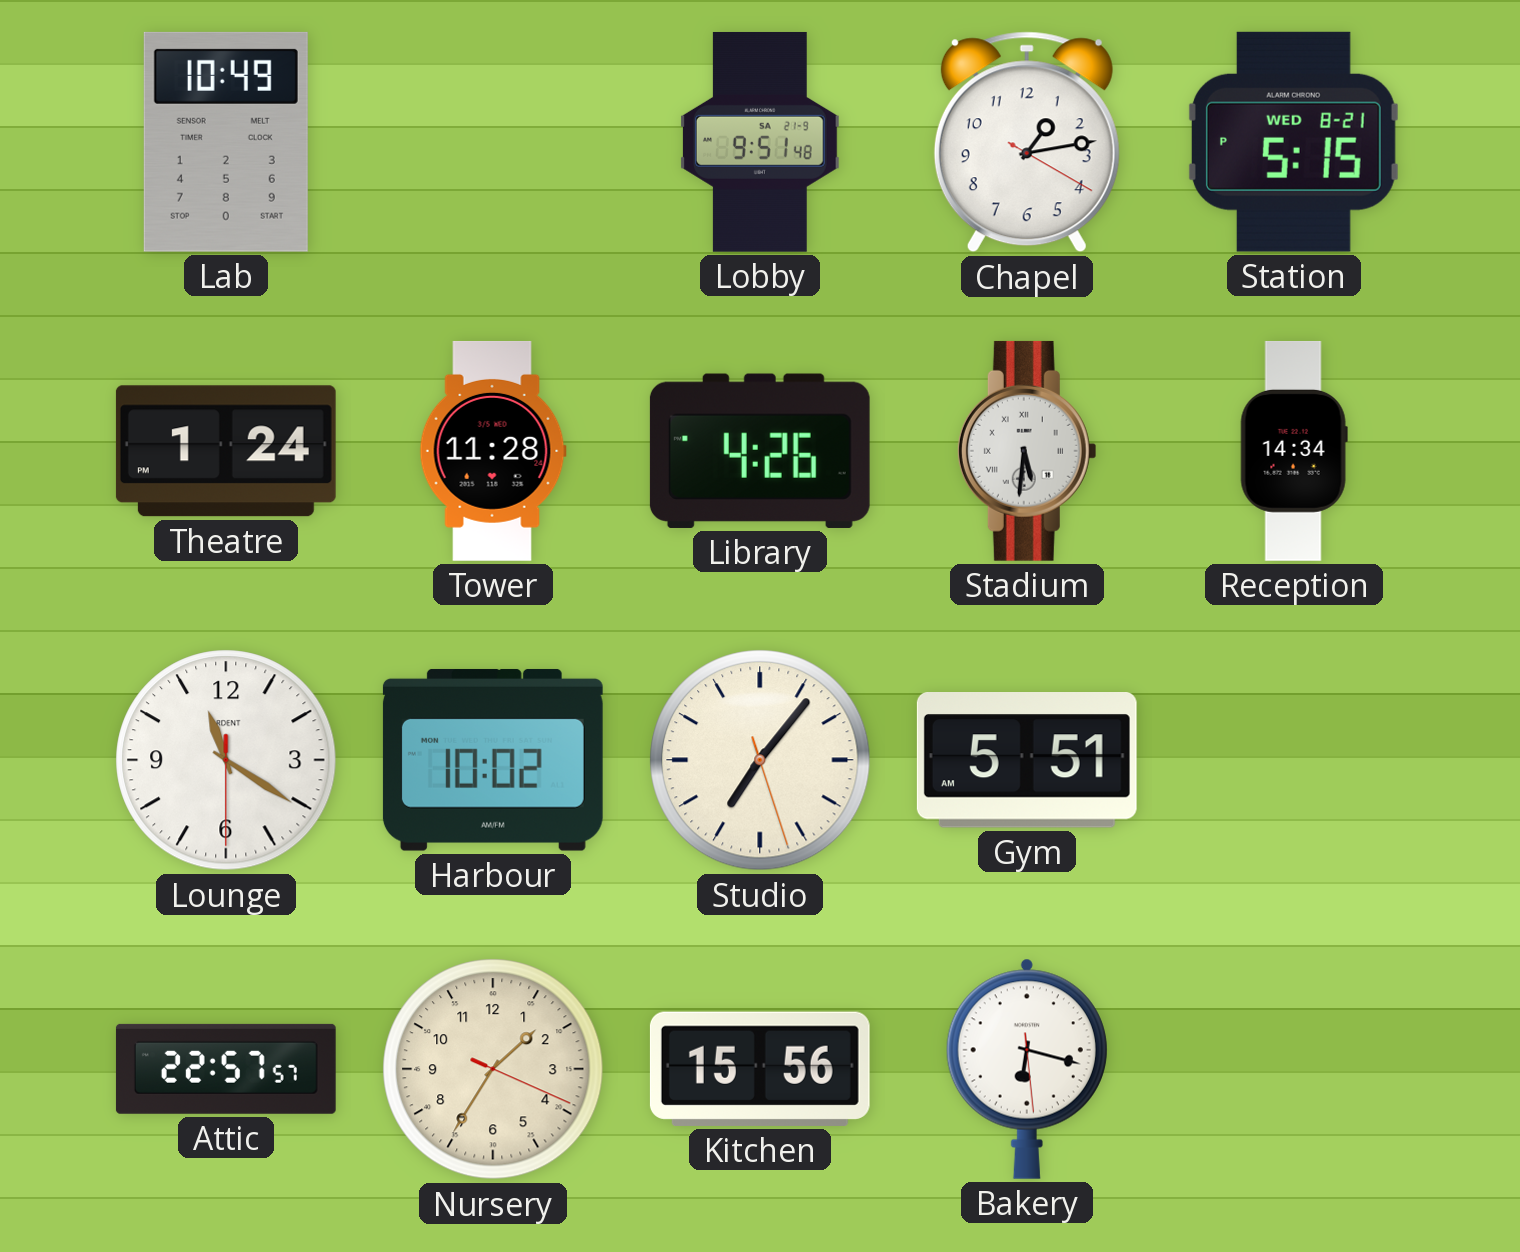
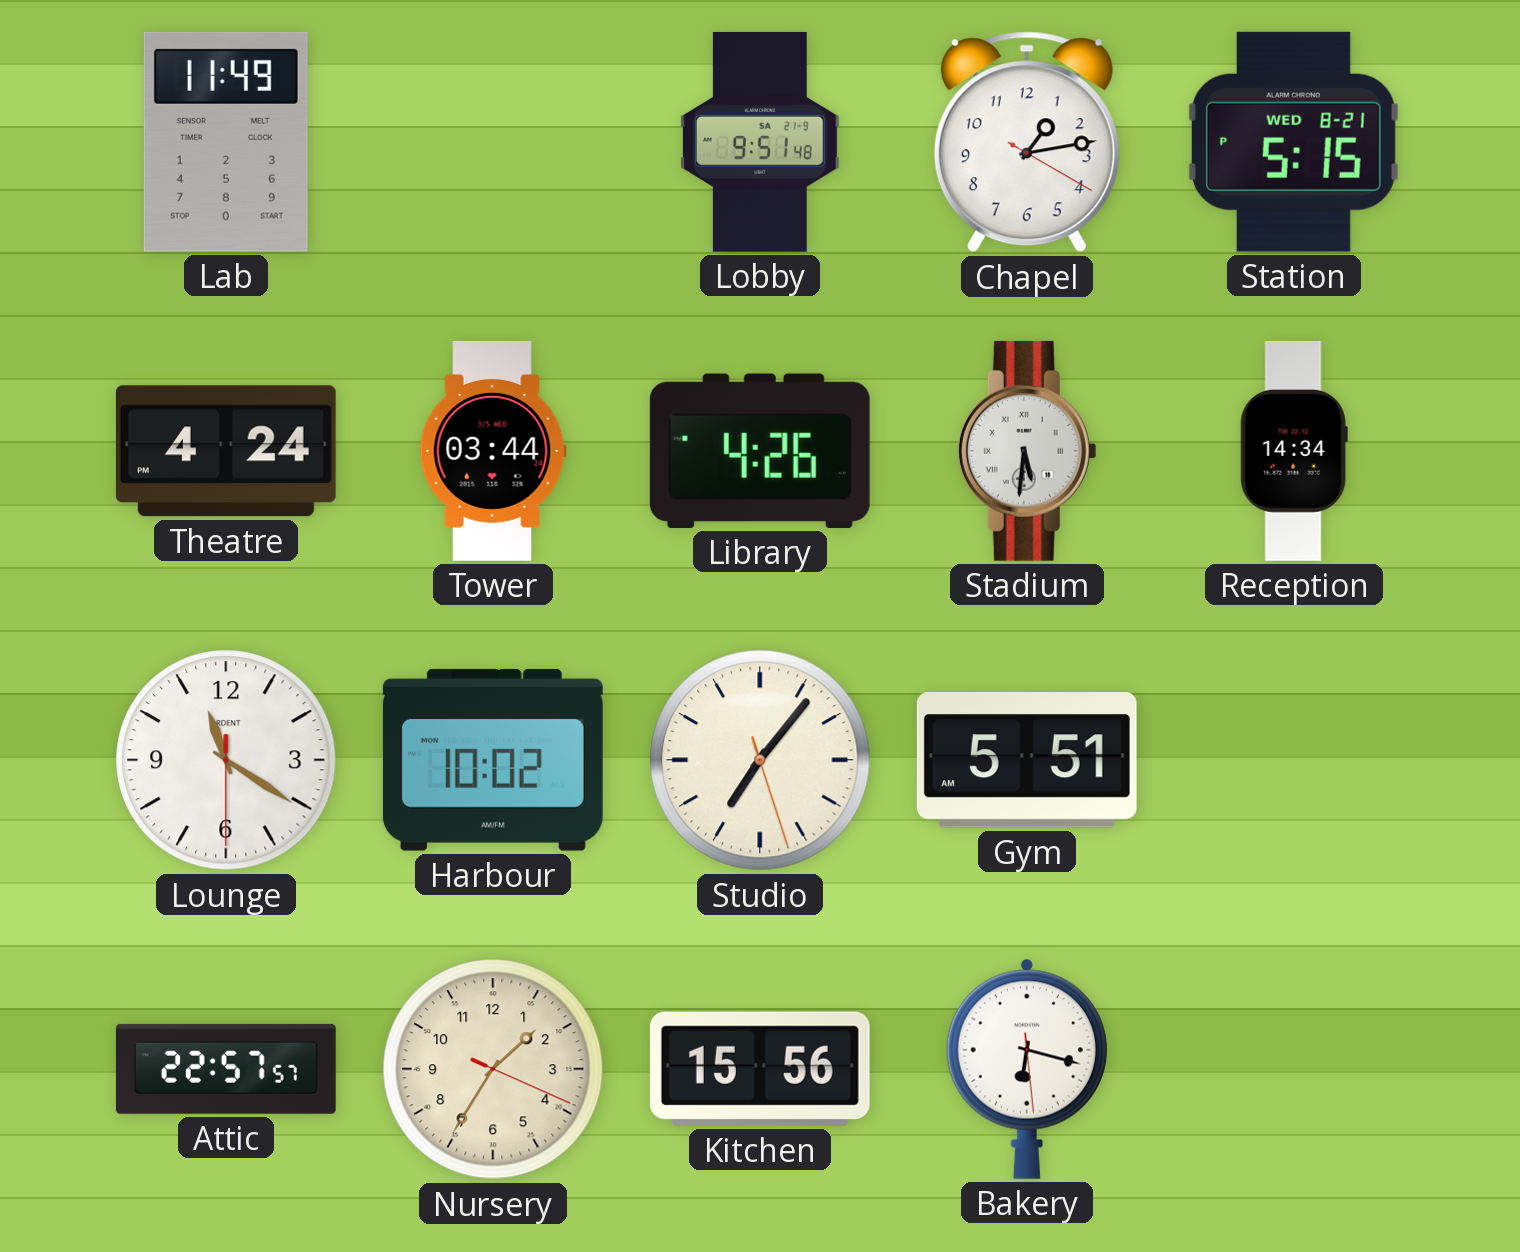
Lab: 10:49 -> 11:49
Theatre: 1:24 -> 4:24
Tower: 11:28 -> 03:44
